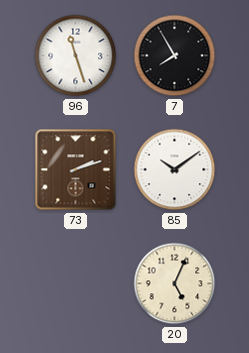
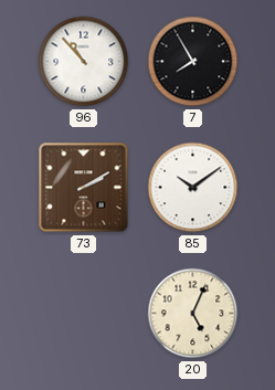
96: 11:27 -> 10:53
73: 2:12 -> 2:10
